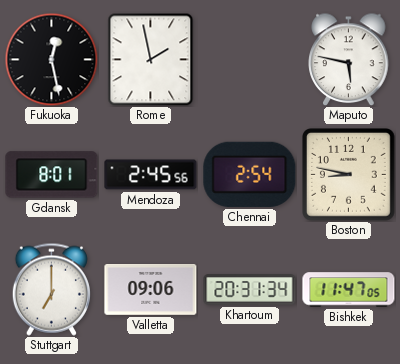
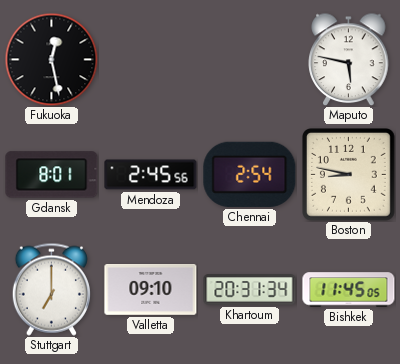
Rome: 1:58 -> none
Valletta: 09:06 -> 09:10
Bishkek: 11:47 -> 11:45
